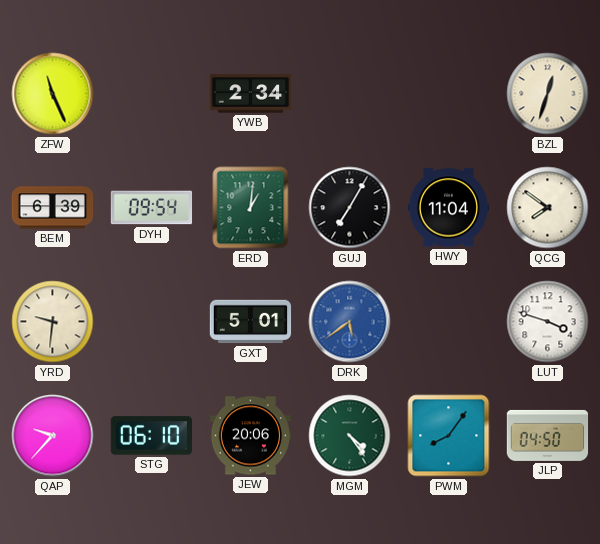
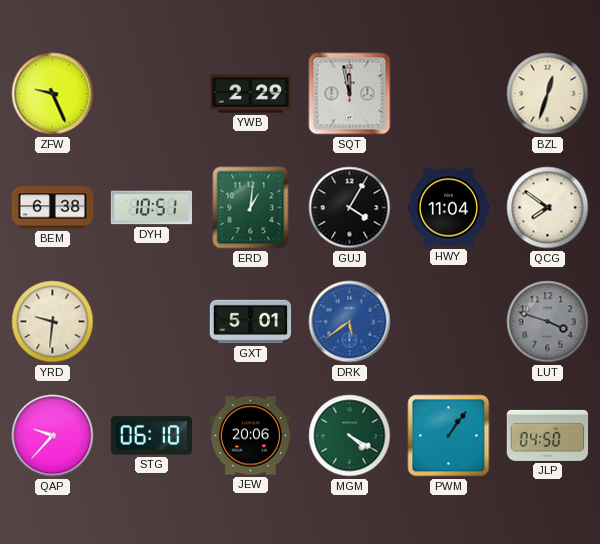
ZFW: 11:26 -> 9:26
YWB: 2:34 -> 2:29
SQT: none -> 11:58
BEM: 6:39 -> 6:38
DYH: 09:54 -> 10:51
GUJ: 7:05 -> 4:05
LUT dial: white -> grey
MGM: 4:24 -> 4:20
PWM: 8:06 -> 1:06
